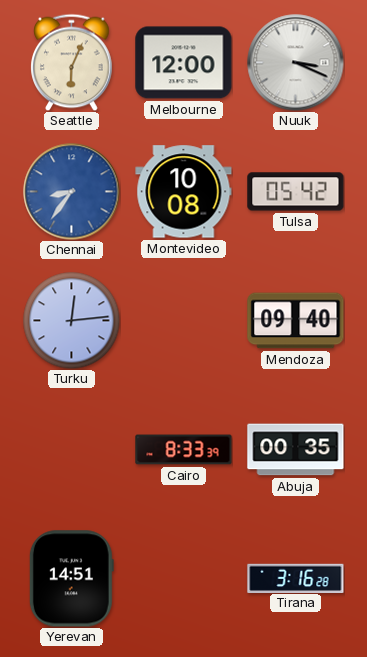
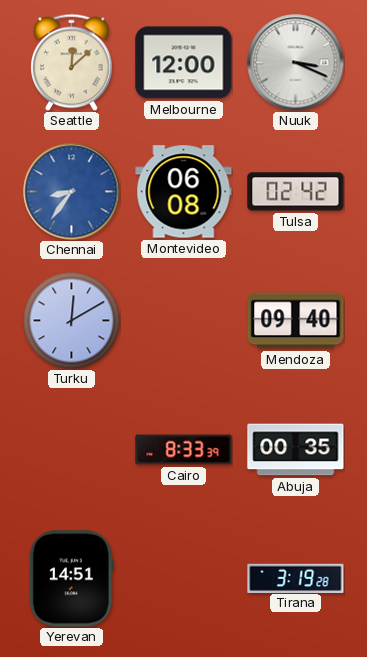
Seattle: 6:04 -> 12:08
Montevideo: 10:08 -> 06:08
Tulsa: 05:42 -> 02:42
Turku: 12:14 -> 12:10
Tirana: 3:16 -> 3:19
